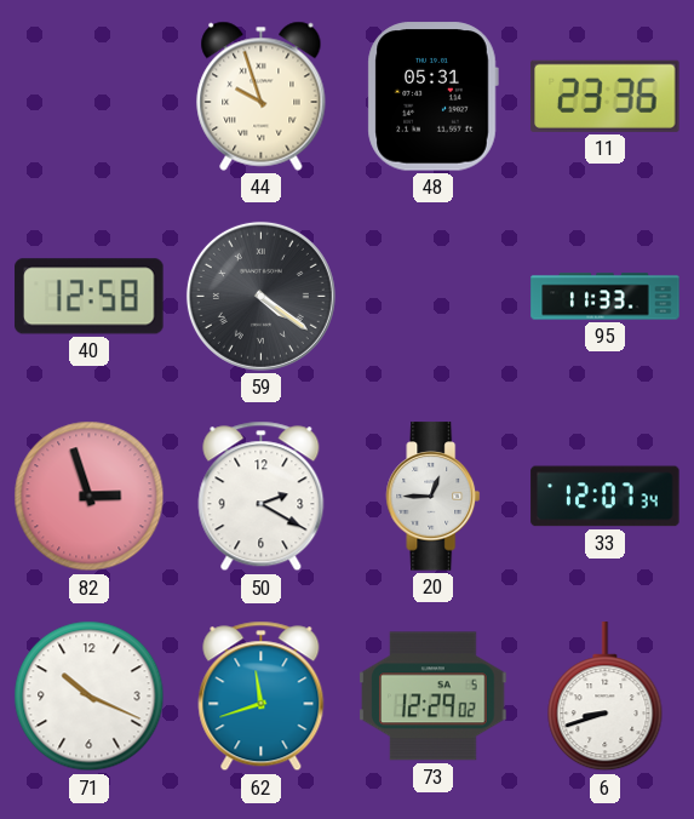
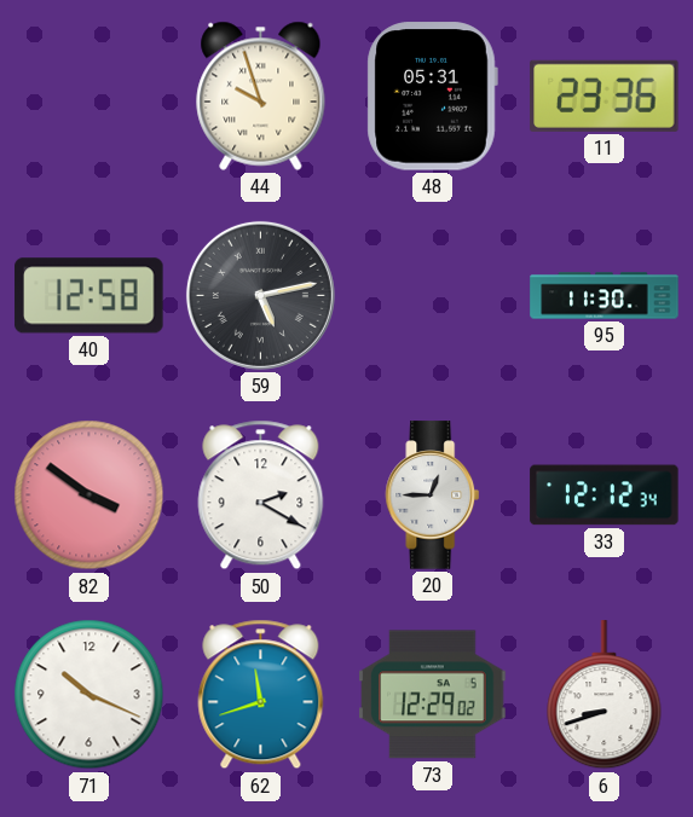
59: 4:21 -> 5:13
95: 11:33 -> 11:30
82: 2:57 -> 3:51
33: 12:07 -> 12:12
